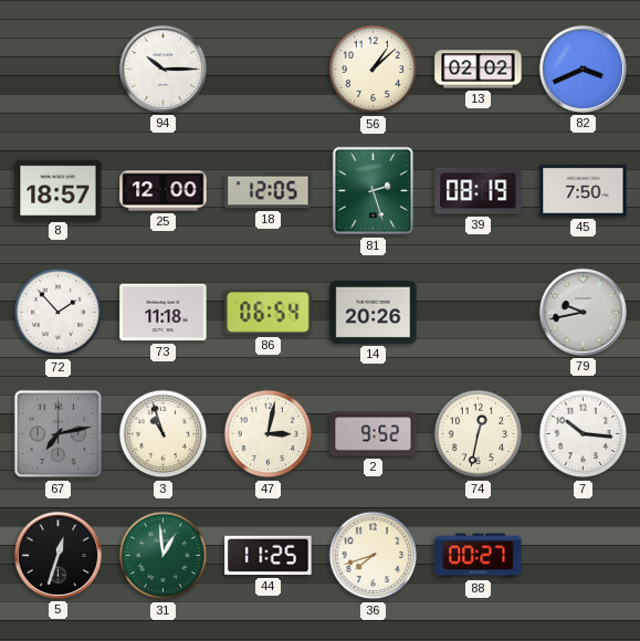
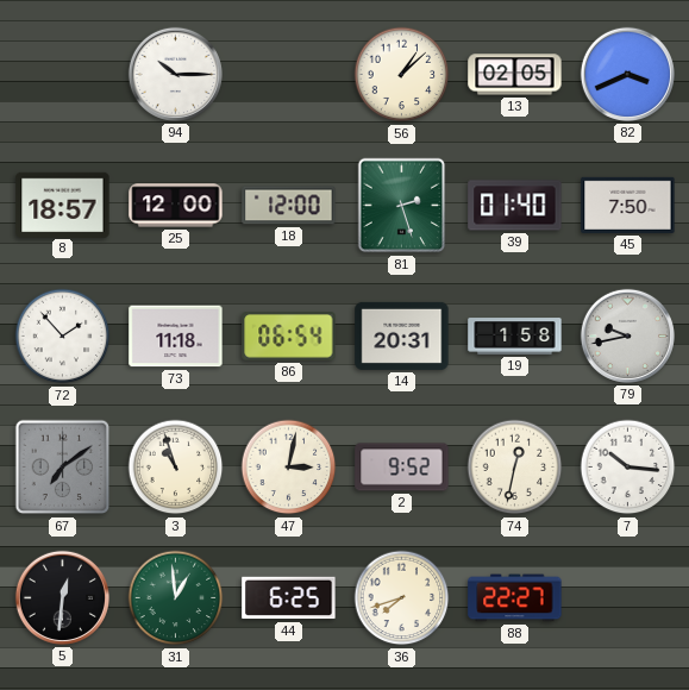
13: 02:02 -> 02:05
18: 12:05 -> 12:00
39: 08:19 -> 01:40
14: 20:26 -> 20:31
19: none -> 1:58
67: 7:13 -> 7:09
5: 12:33 -> 12:31
44: 11:25 -> 6:25
88: 00:27 -> 22:27
